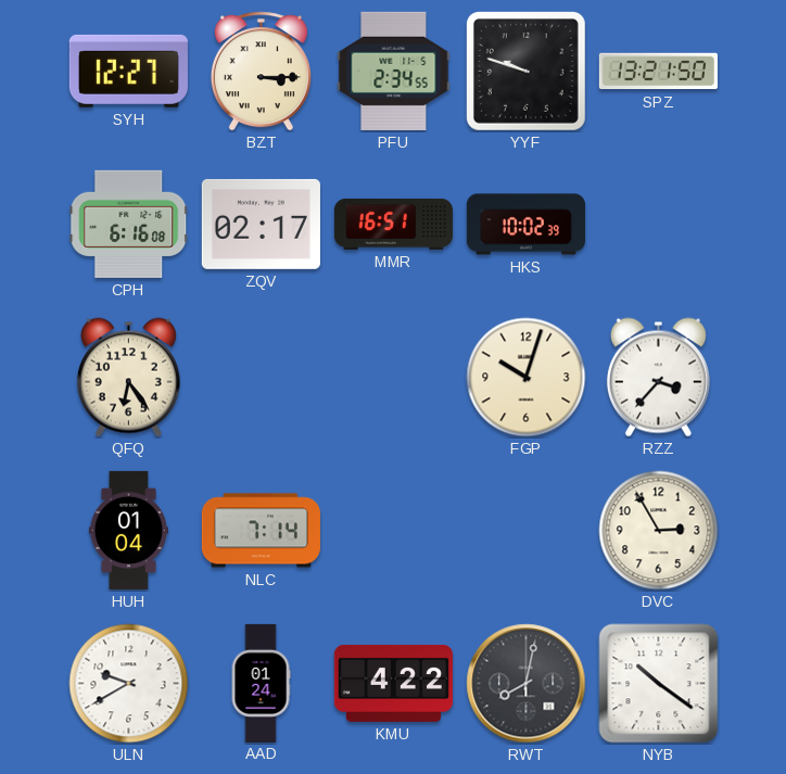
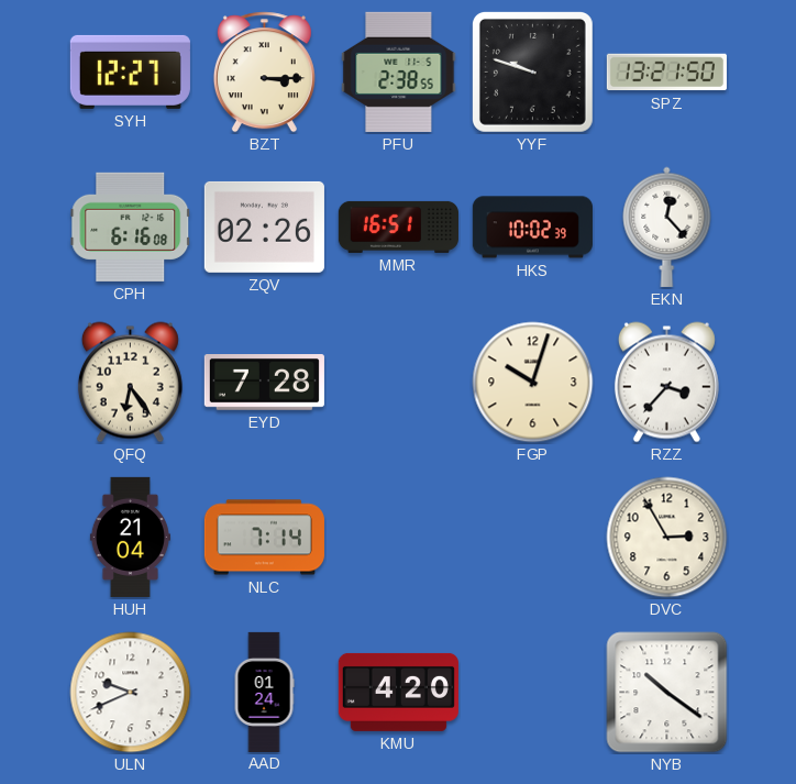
PFU: 2:34 -> 2:38
ZQV: 02:17 -> 02:26
EKN: none -> 12:23
EYD: none -> 7:28
HUH: 01:04 -> 21:04
ULN: 9:40 -> 9:41
KMU: 4:22 -> 4:20
RWT: 8:02 -> none
